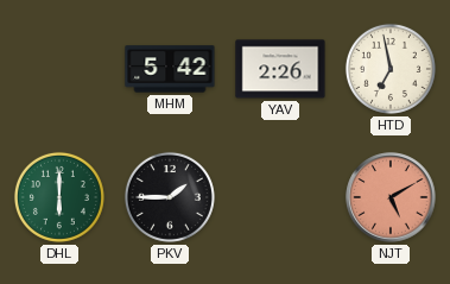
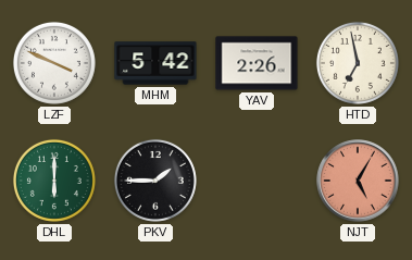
LZF: none -> 3:49
NJT: 5:10 -> 5:05
